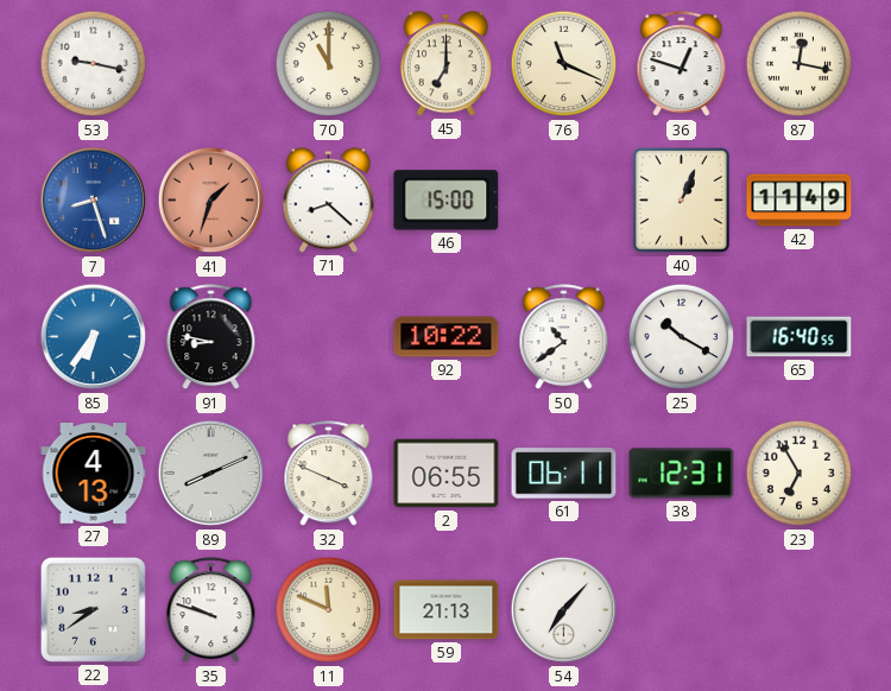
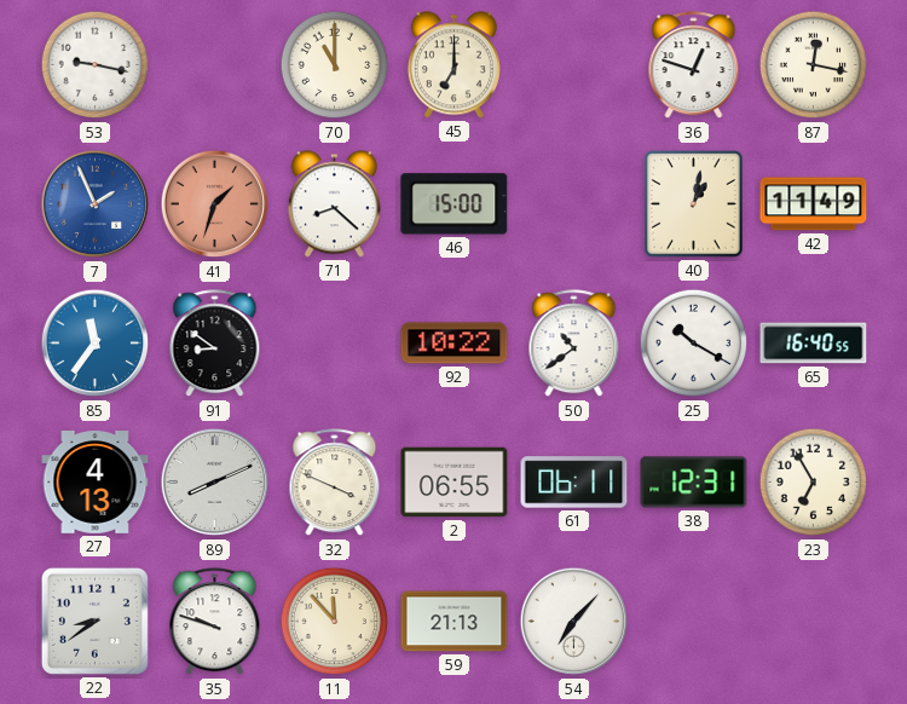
76: 11:19 -> none
7: 8:27 -> 1:56
40: 1:04 -> 1:02
85: 6:36 -> 11:36
91: 8:47 -> 8:51
11: 11:49 -> 11:53
